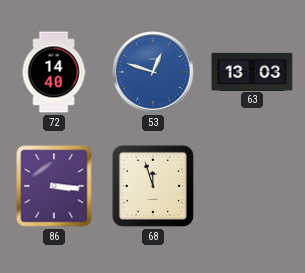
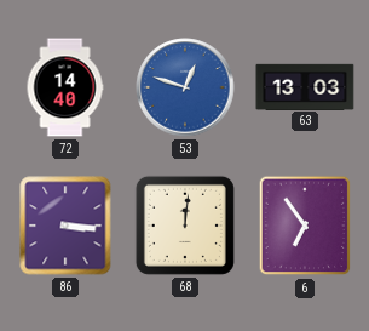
68: 11:57 -> 12:01
6: none -> 6:54
